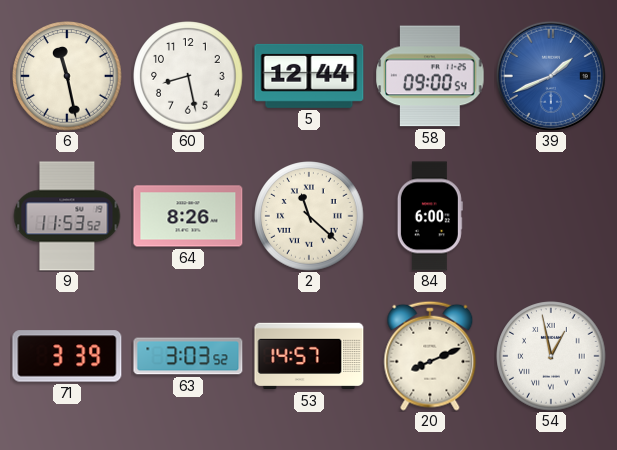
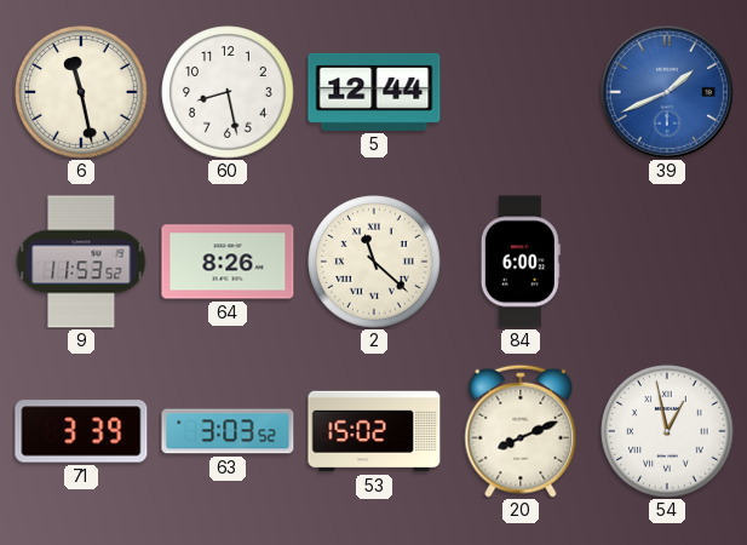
58: 09:00 -> none
53: 14:57 -> 15:02
